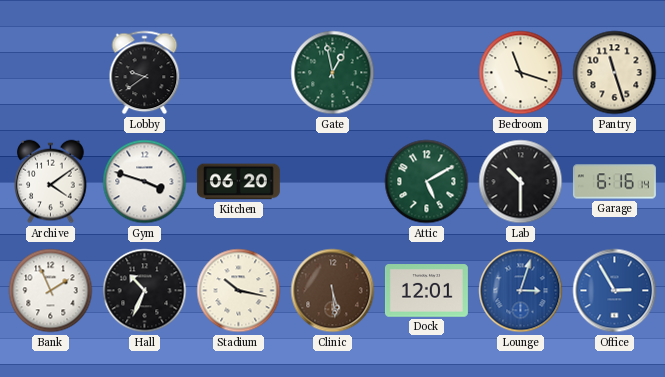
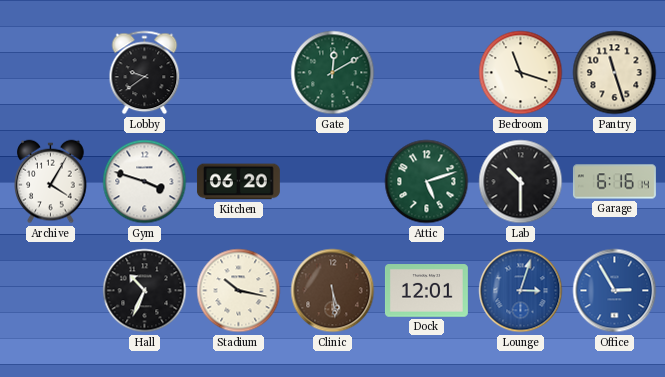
Gate: 12:58 -> 12:10
Archive: 4:09 -> 4:05
Attic: 5:10 -> 5:12
Bank: 1:56 -> none
